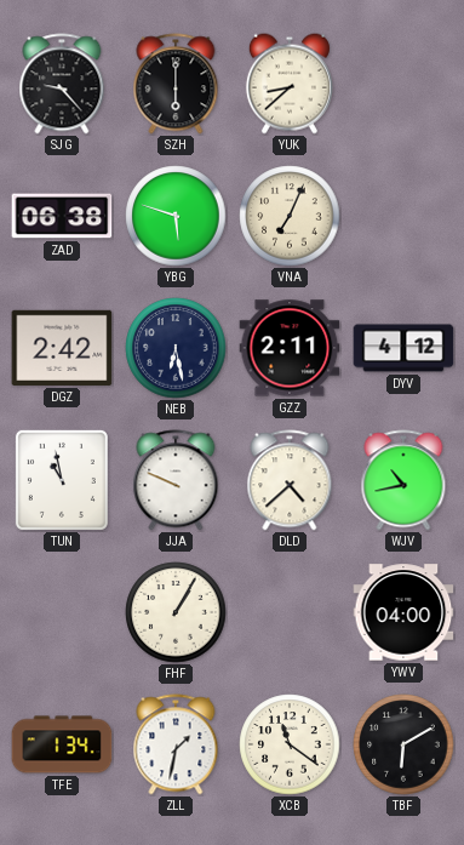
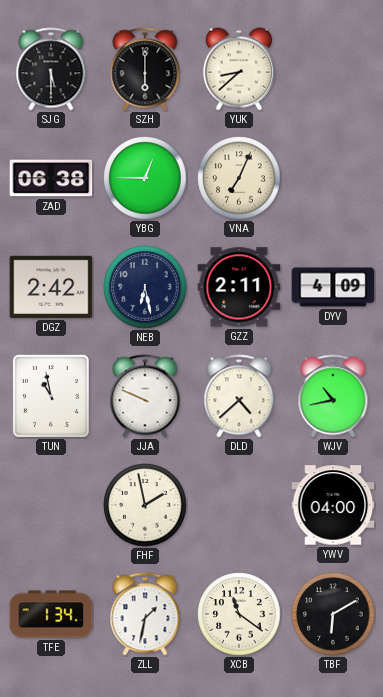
SJG: 9:23 -> 5:30
YBG: 5:48 -> 12:45
DYV: 4:12 -> 4:09
FHF: 1:05 -> 1:58
